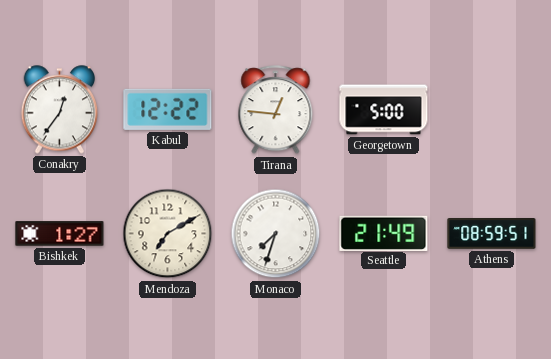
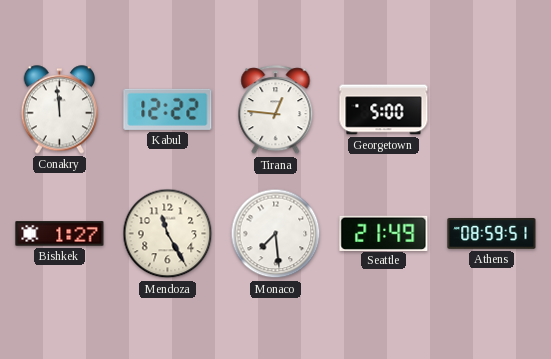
Conakry: 12:36 -> 11:59
Mendoza: 7:10 -> 11:25
Monaco: 7:33 -> 7:29
